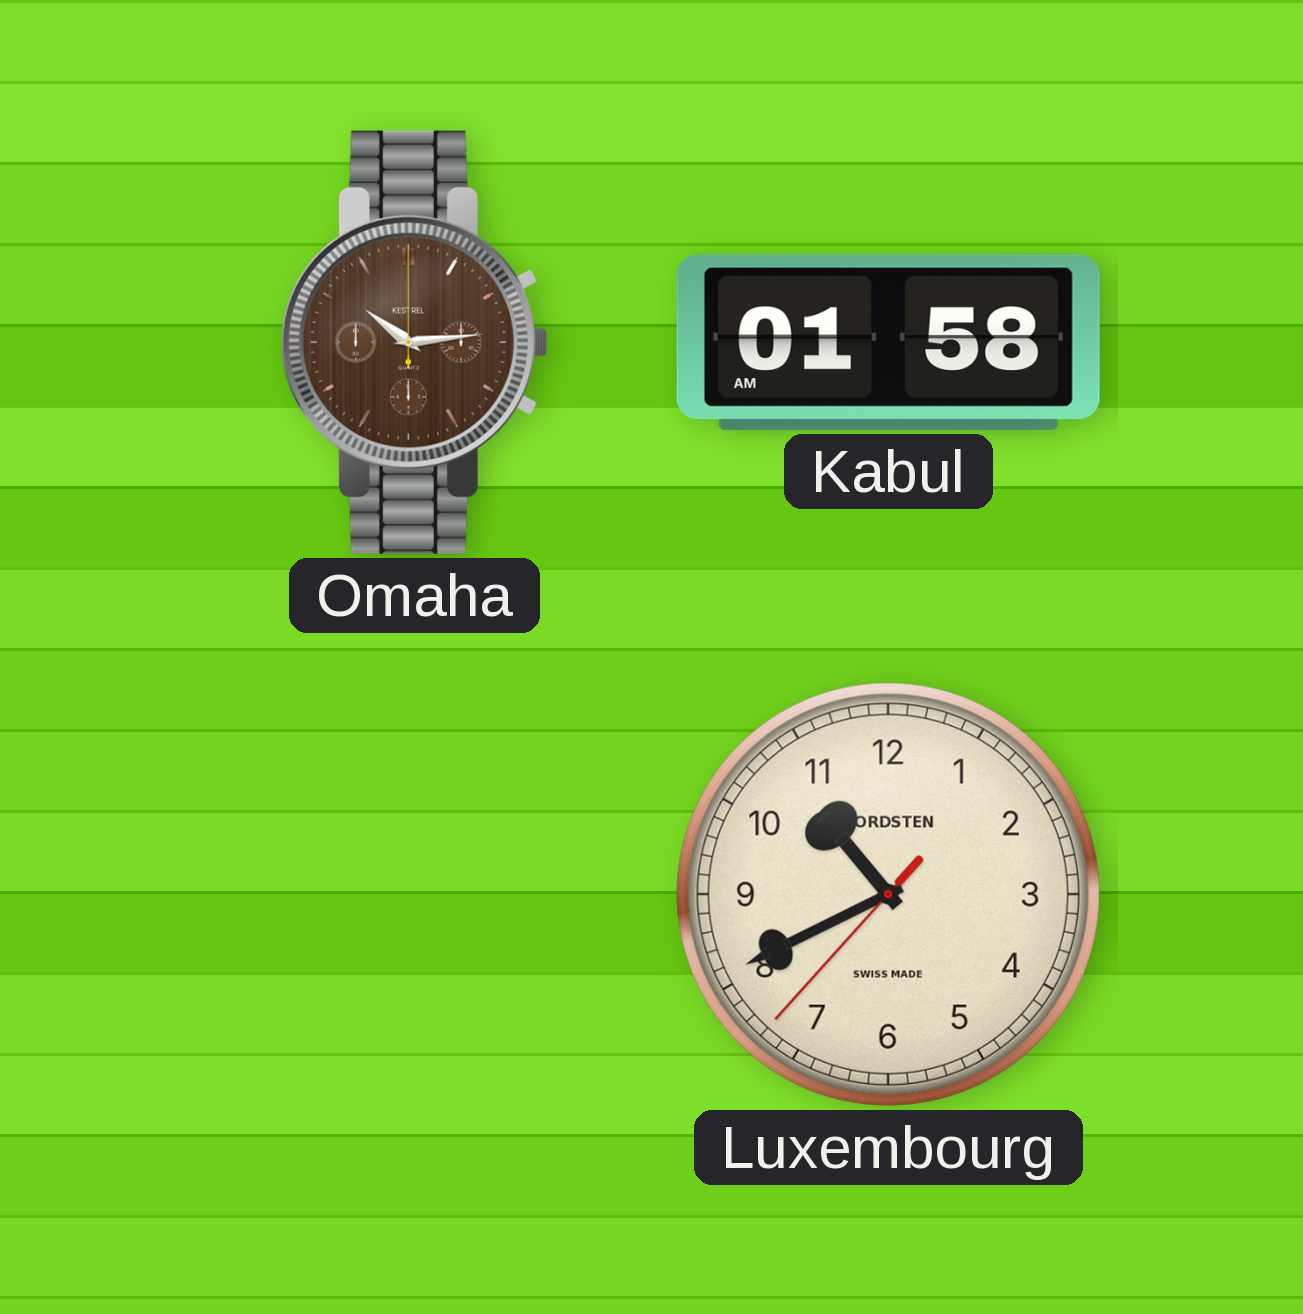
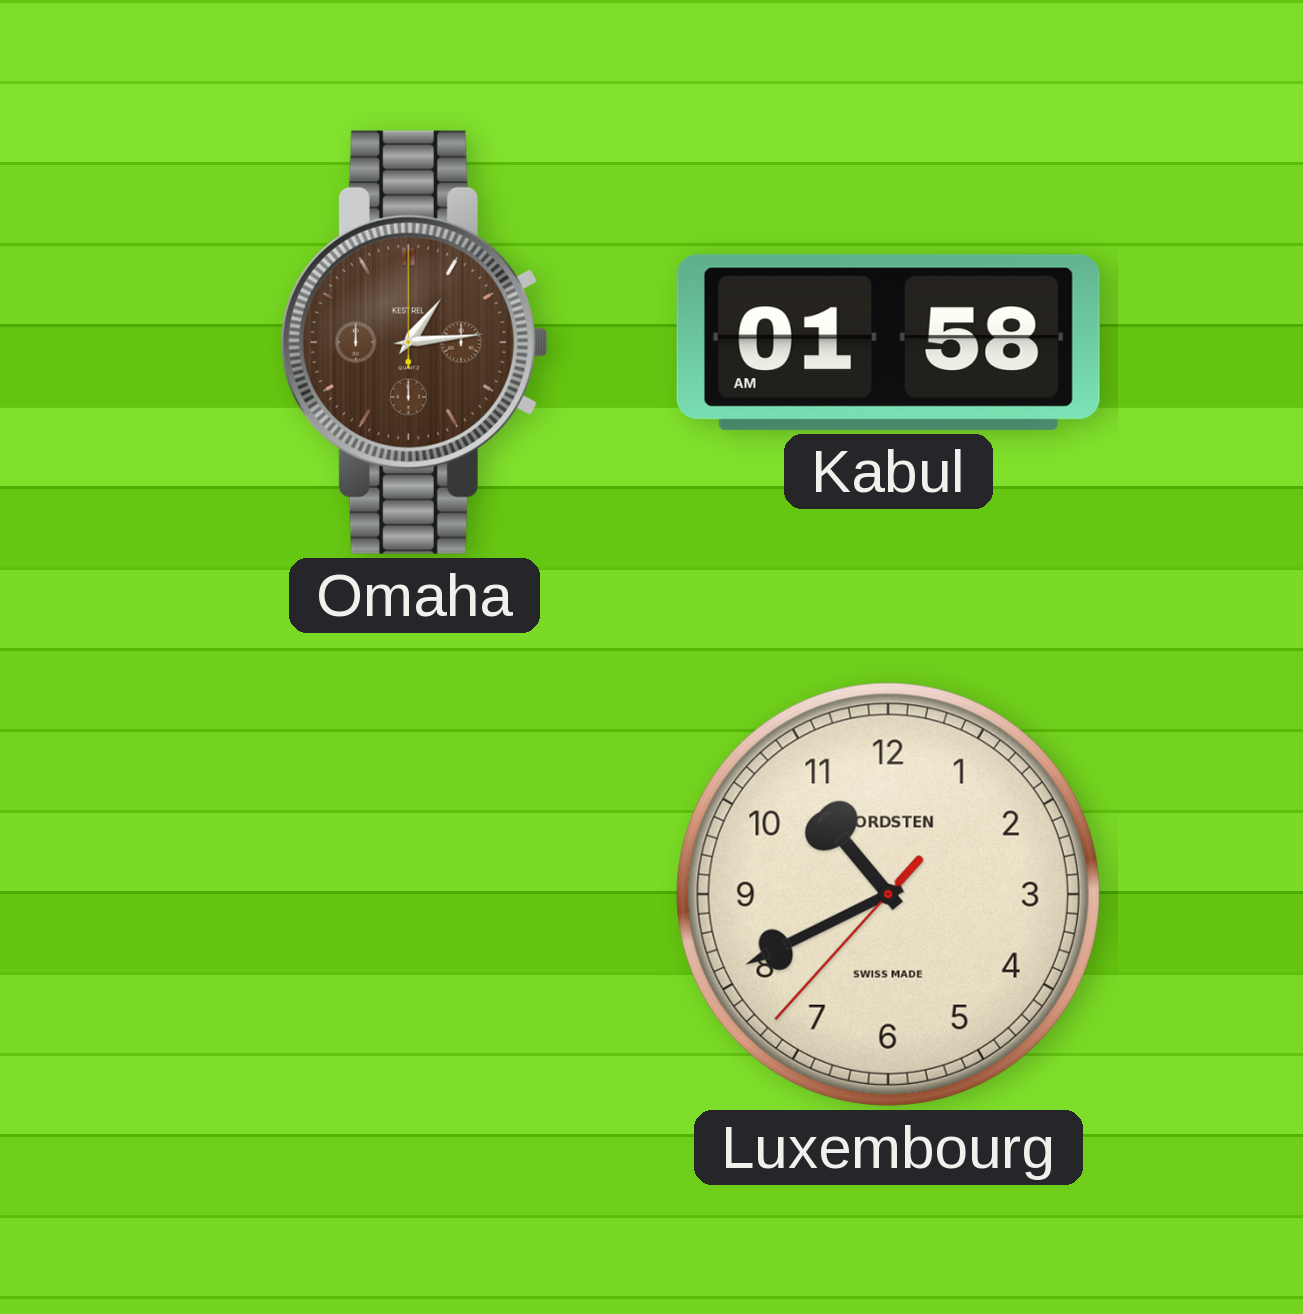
Omaha: 10:14 -> 1:14
